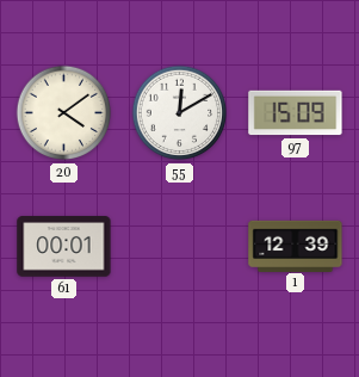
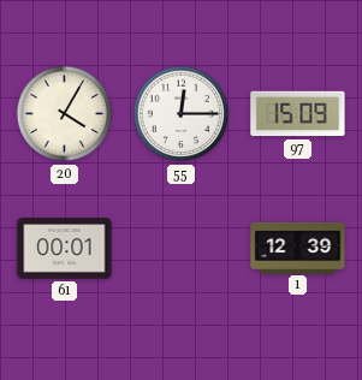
20: 4:09 -> 4:05
55: 12:10 -> 12:15
